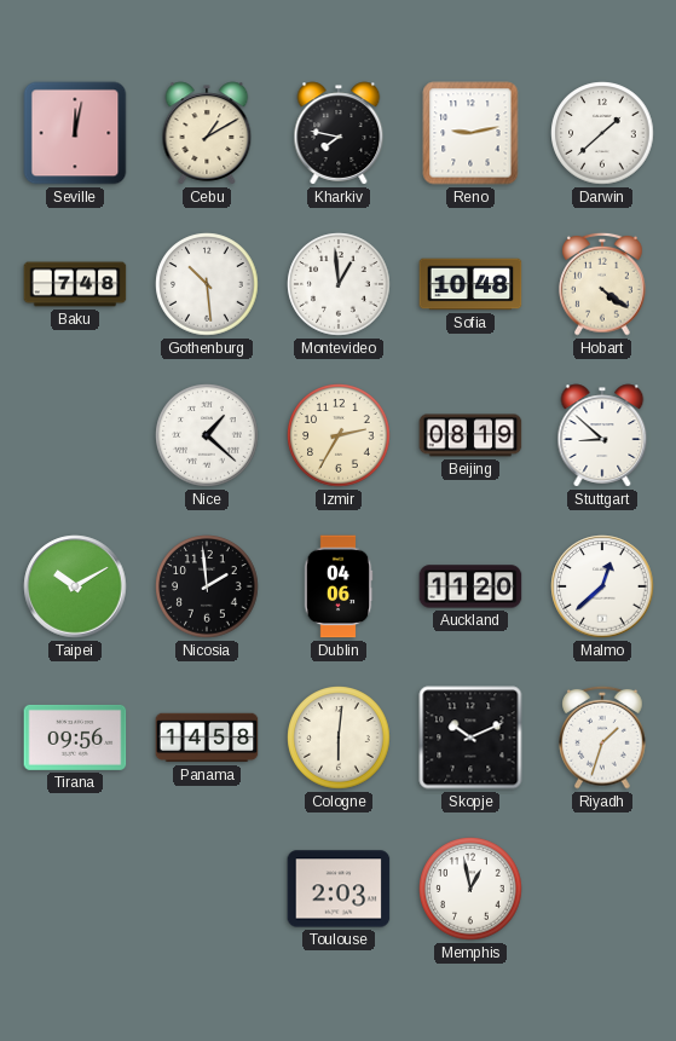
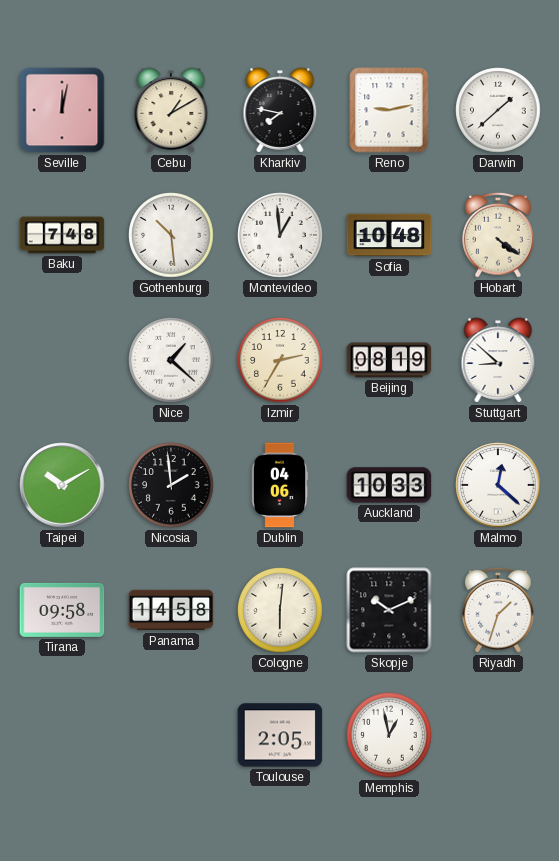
Auckland: 11:20 -> 10:33
Malmo: 12:38 -> 12:22
Tirana: 09:56 -> 09:58
Toulouse: 2:03 -> 2:05
